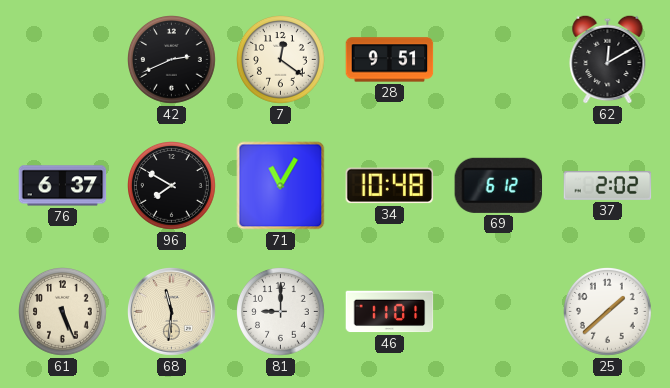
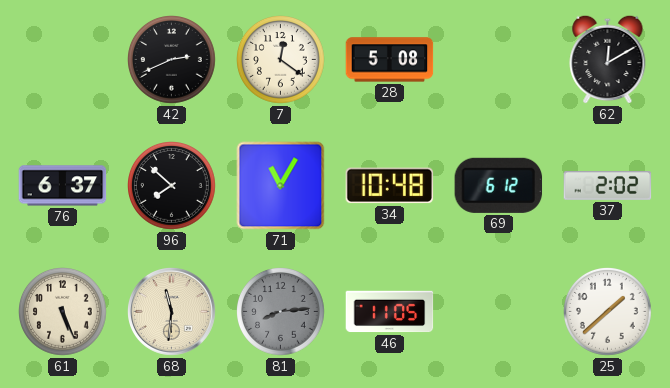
28: 9:51 -> 5:08
96: 7:50 -> 7:52
81: 9:00 -> 8:14
81 dial: white -> grey
46: 11:01 -> 11:05
